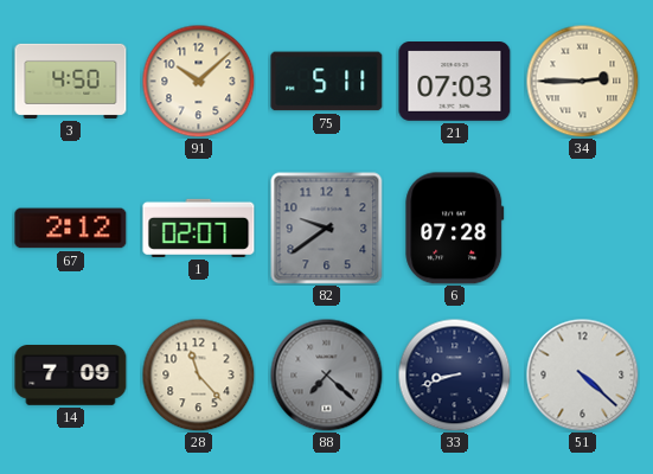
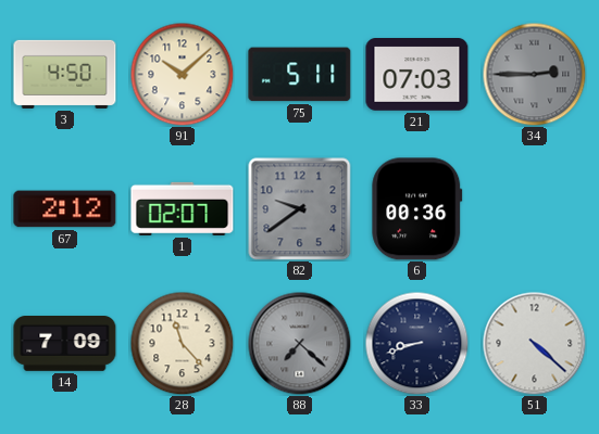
34 dial: cream -> grey
6: 07:28 -> 00:36
